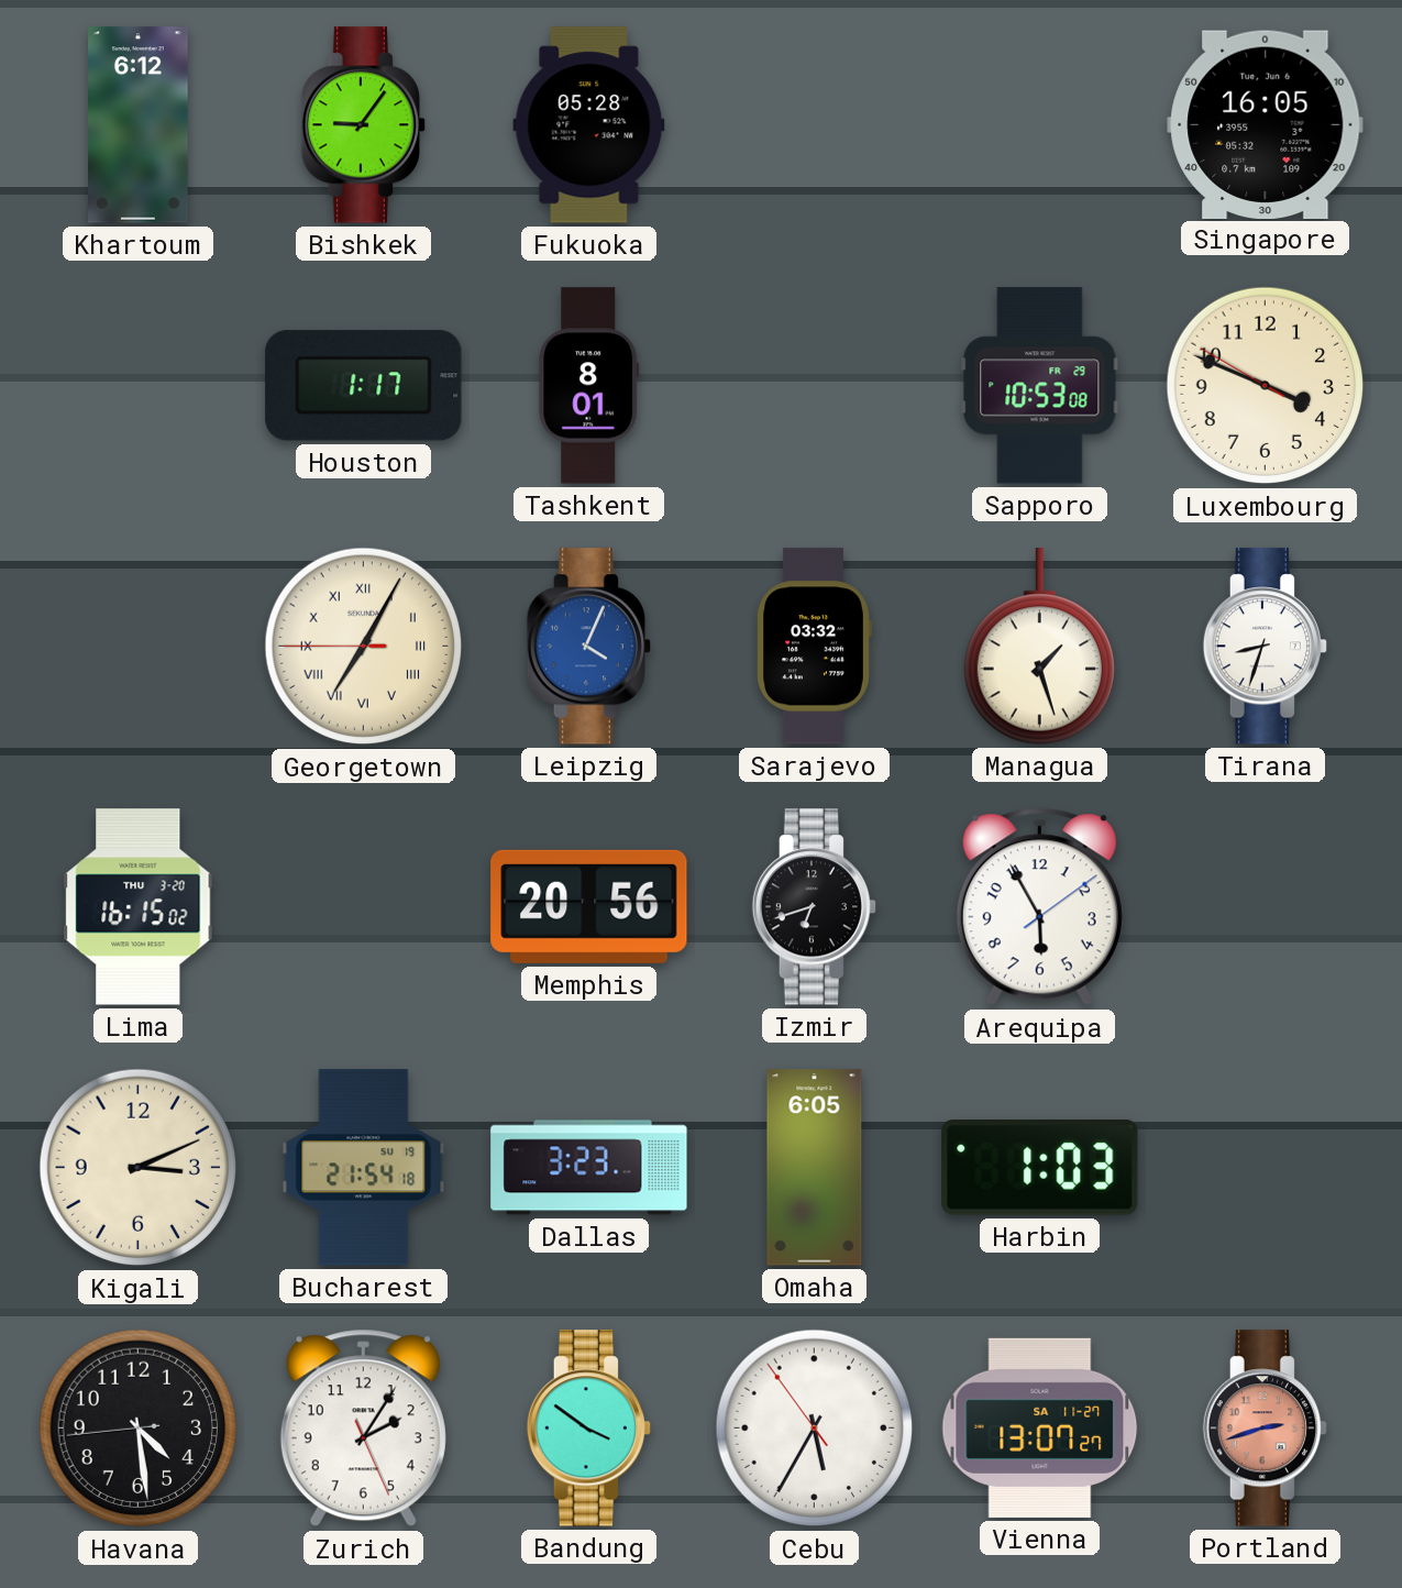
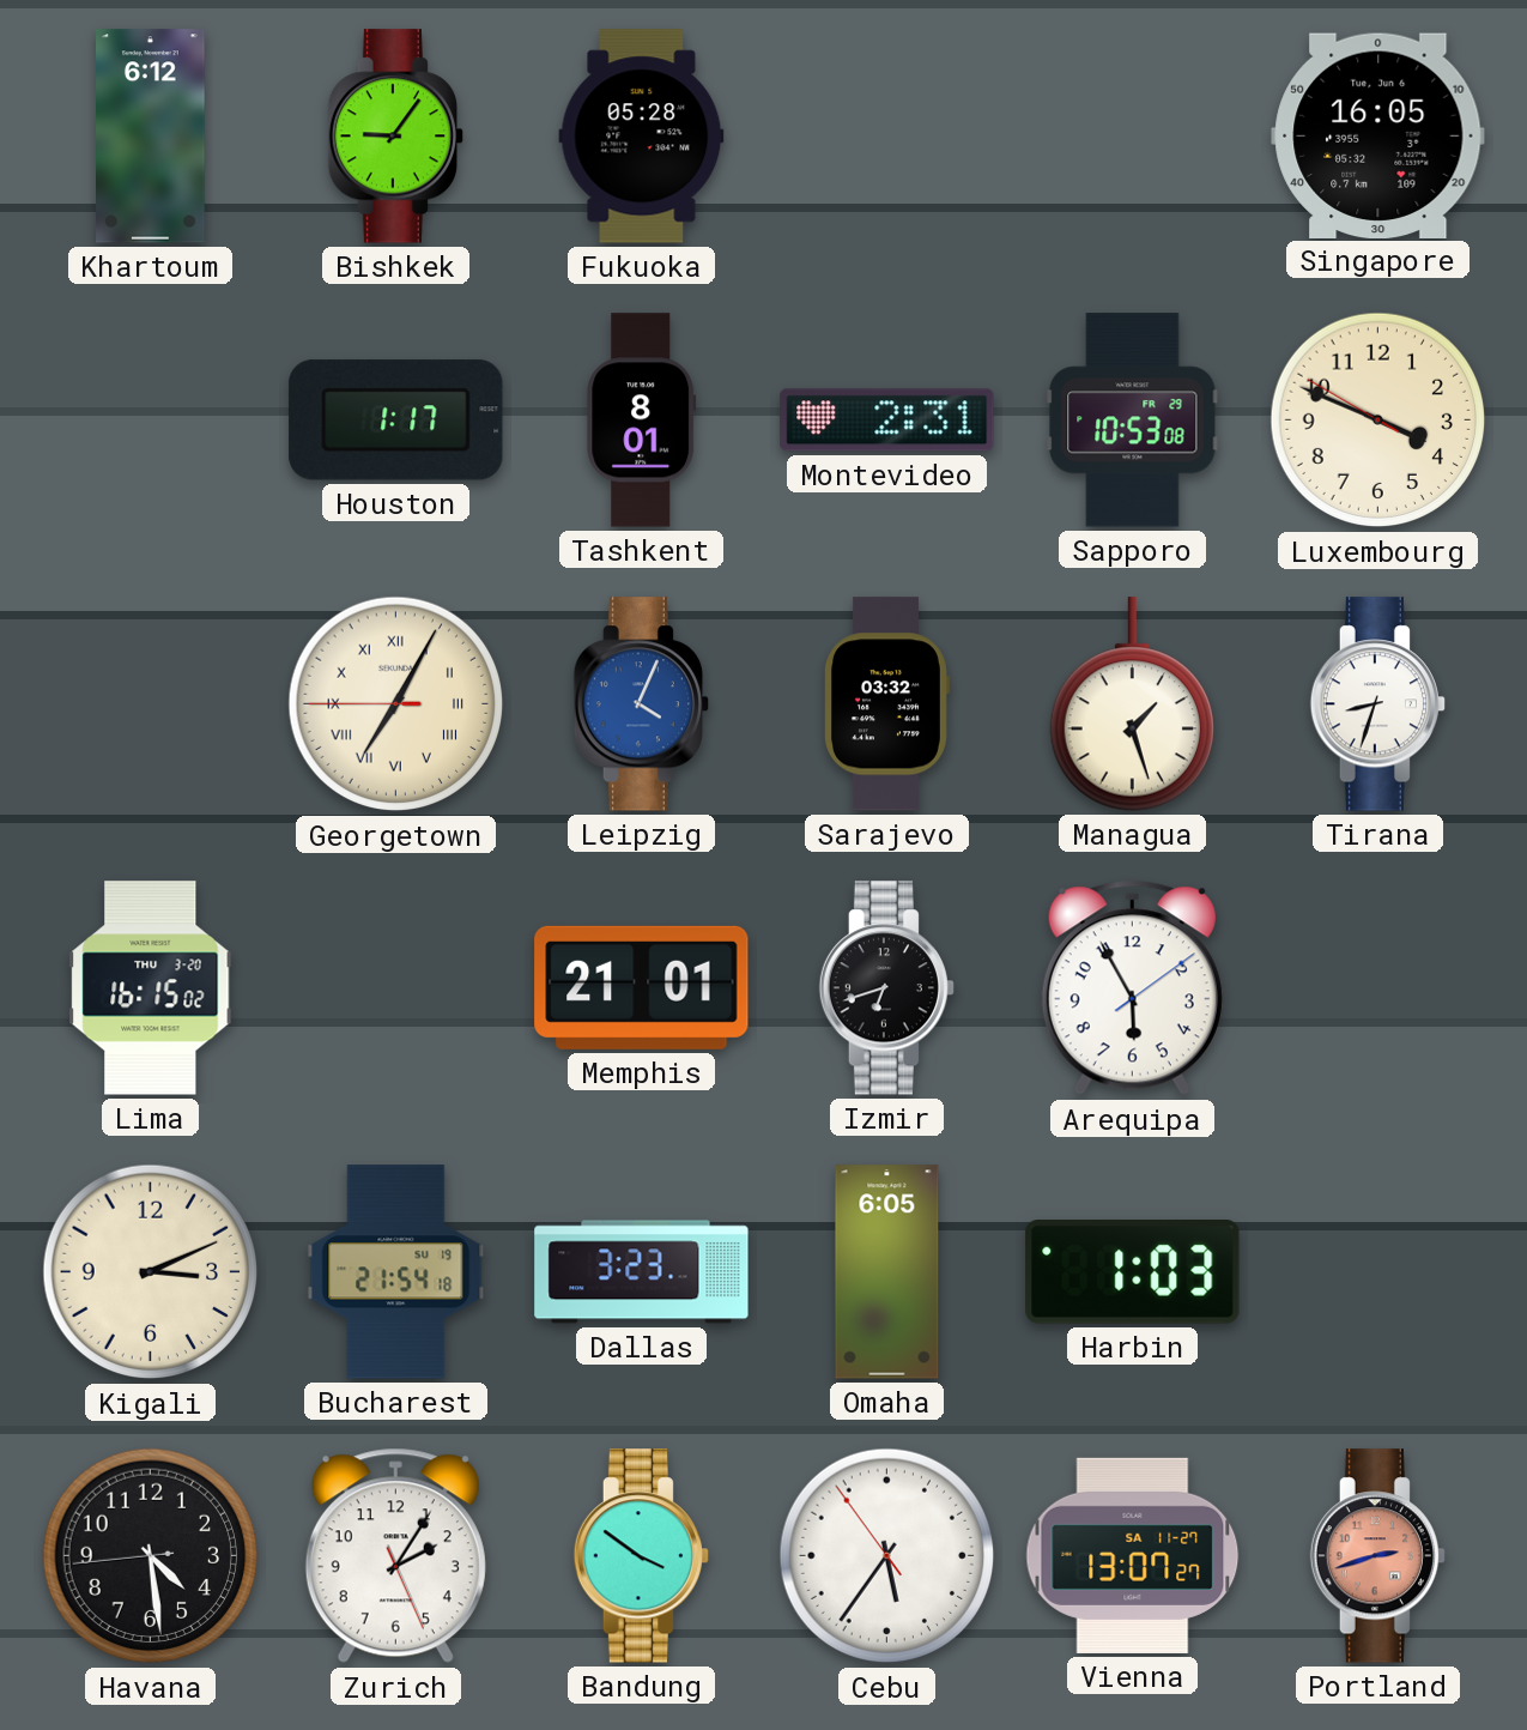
Montevideo: none -> 2:31
Memphis: 20:56 -> 21:01
Cebu: 5:34 -> 5:35
